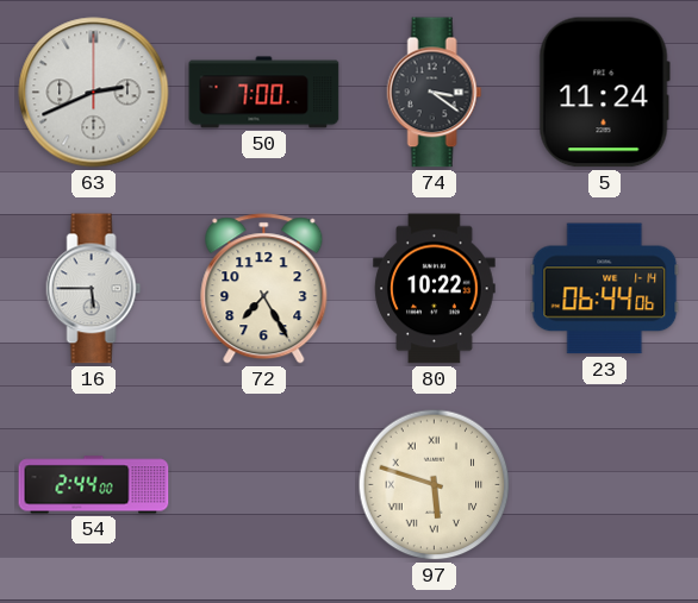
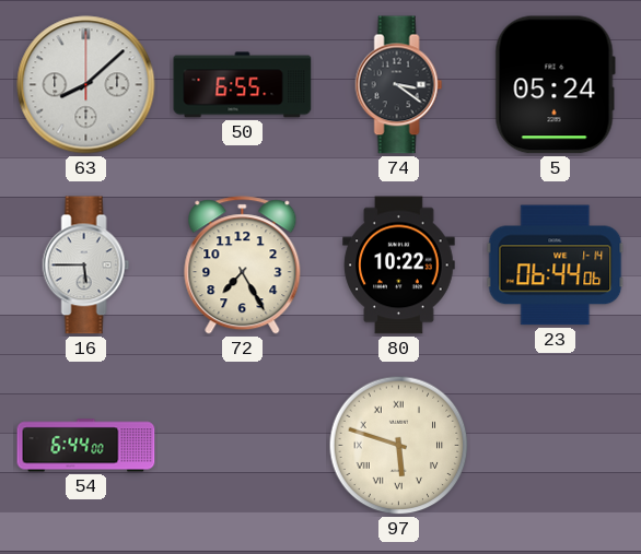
63: 2:41 -> 8:08
50: 7:00 -> 6:55
5: 11:24 -> 05:24
54: 2:44 -> 6:44
